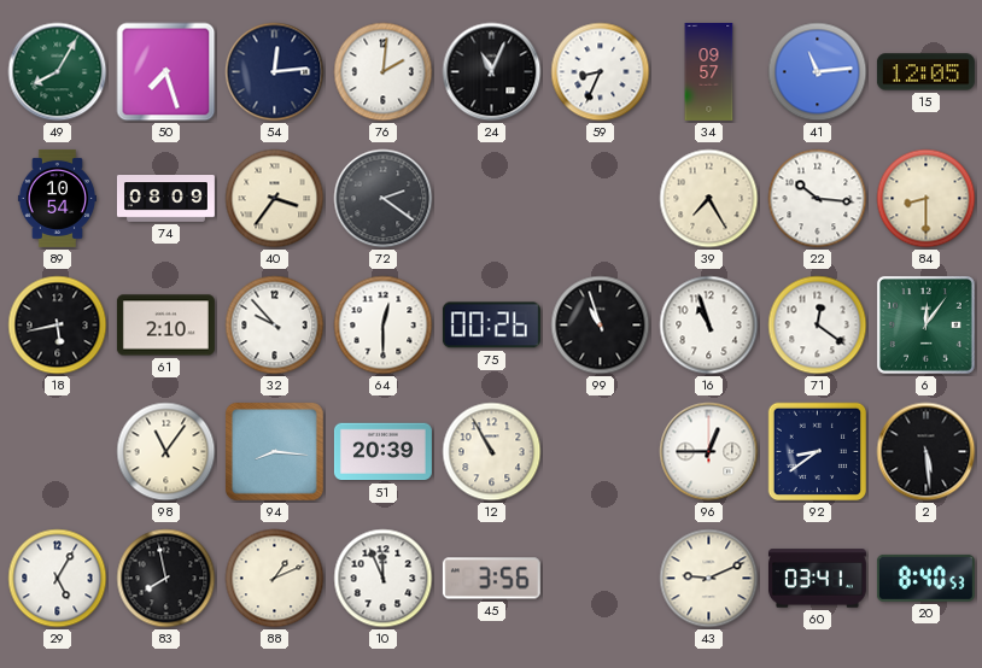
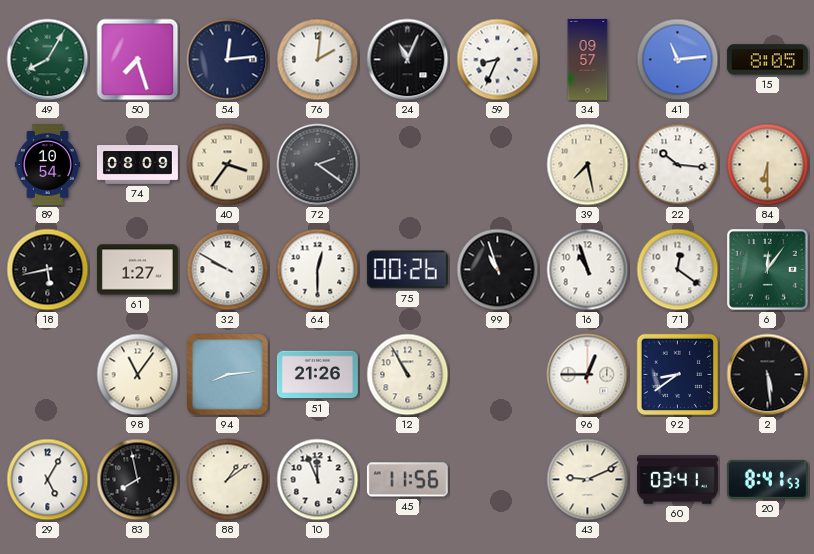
15: 12:05 -> 8:05
39: 7:25 -> 7:28
84: 8:30 -> 6:30
61: 2:10 -> 1:27
32: 9:53 -> 9:50
94: 8:16 -> 8:14
51: 20:39 -> 21:26
88: 1:11 -> 1:09
45: 3:56 -> 11:56
20: 8:40 -> 8:41
